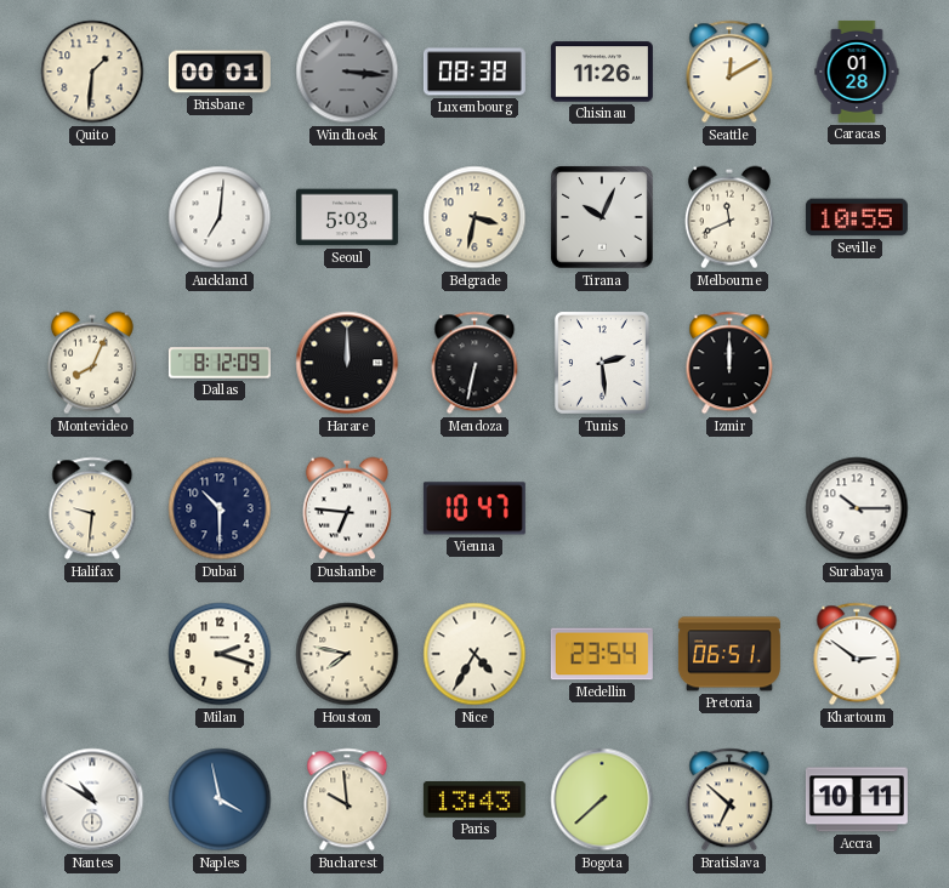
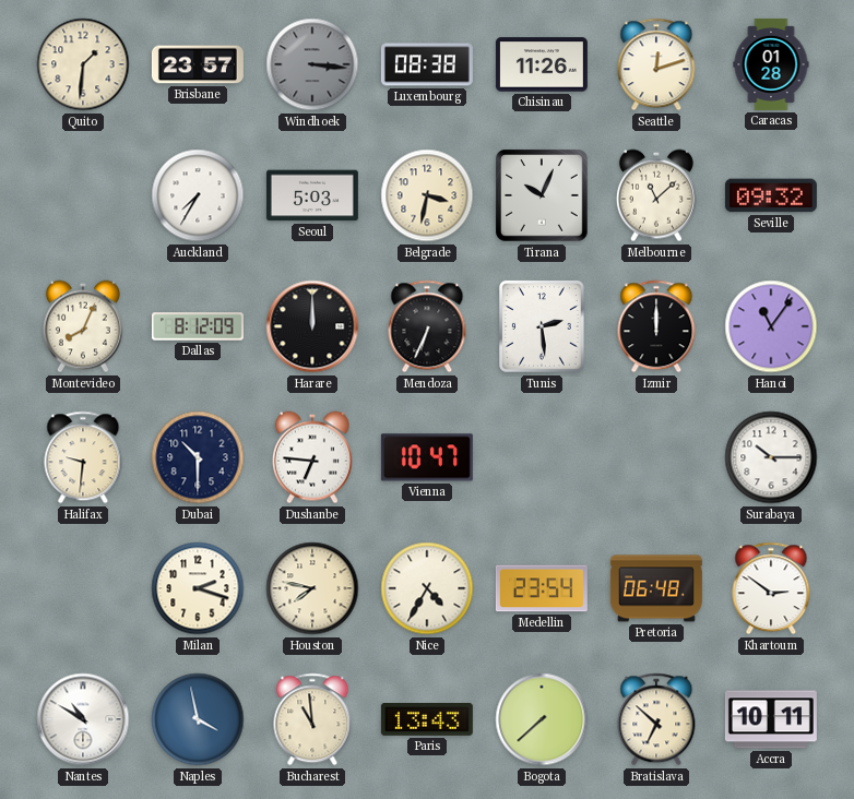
Brisbane: 00:01 -> 23:57
Seattle: 12:10 -> 12:12
Auckland: 7:01 -> 7:35
Melbourne: 11:41 -> 11:08
Seville: 10:55 -> 09:32
Mendoza: 6:32 -> 6:34
Hanoi: none -> 11:06
Pretoria: 06:51 -> 06:48
Bucharest: 9:59 -> 10:59
